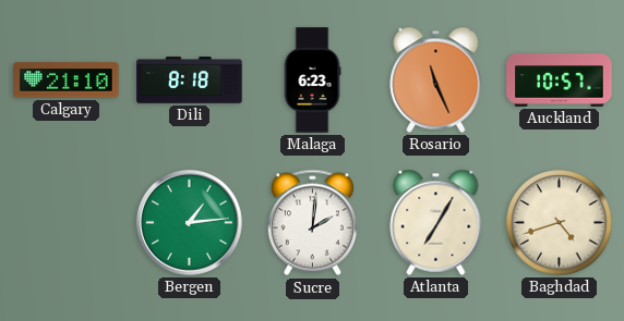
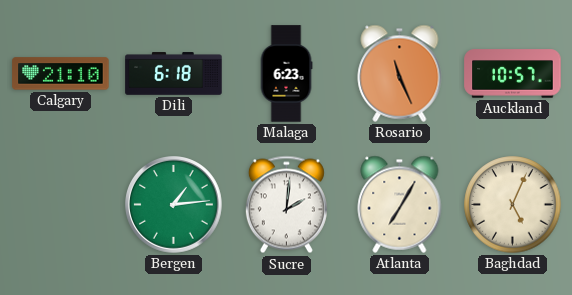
Dili: 8:18 -> 6:18
Baghdad: 4:42 -> 5:04
